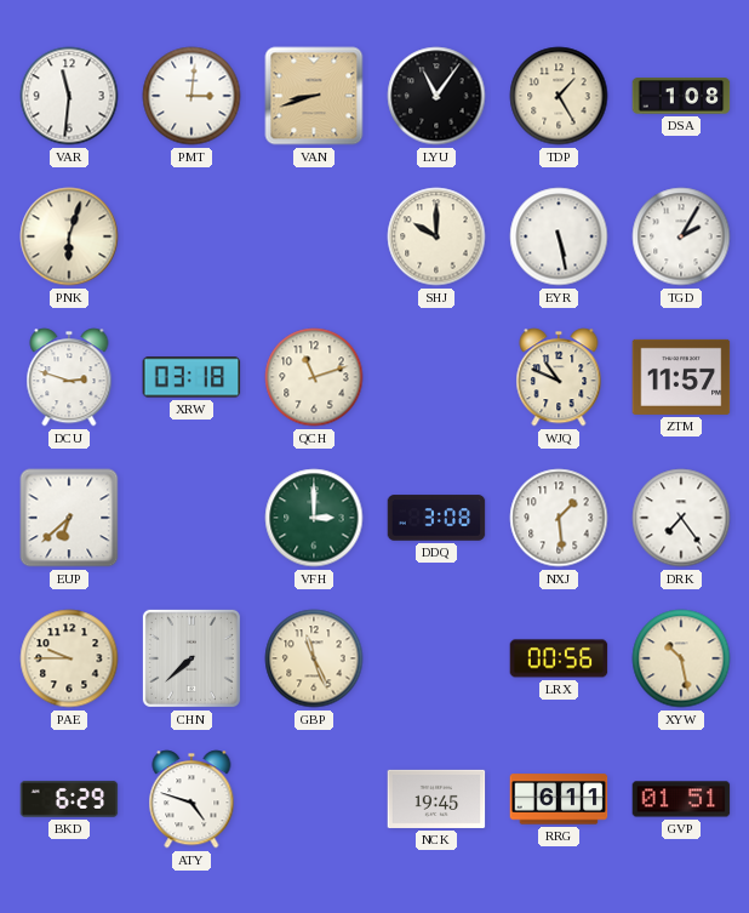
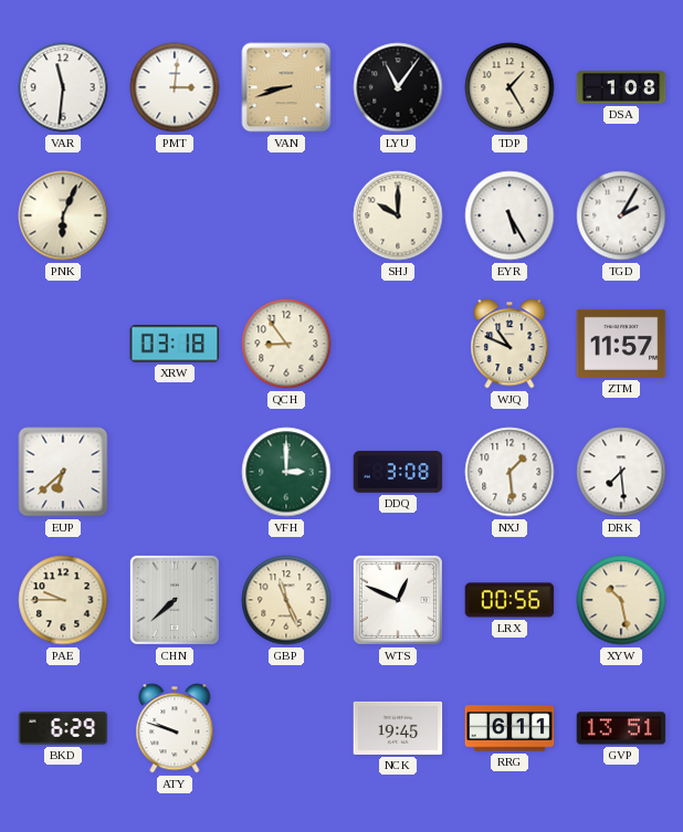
PNK: 6:03 -> 6:04
EYR: 5:28 -> 5:25
DCU: 2:48 -> none
QCH: 11:12 -> 8:54
DRK: 7:24 -> 7:29
WTS: none -> 12:49
ATY: 4:48 -> 9:48
GVP: 01:51 -> 13:51
